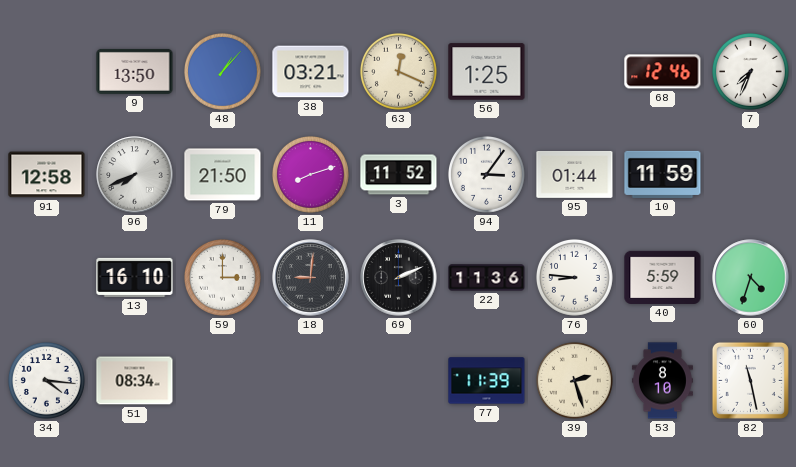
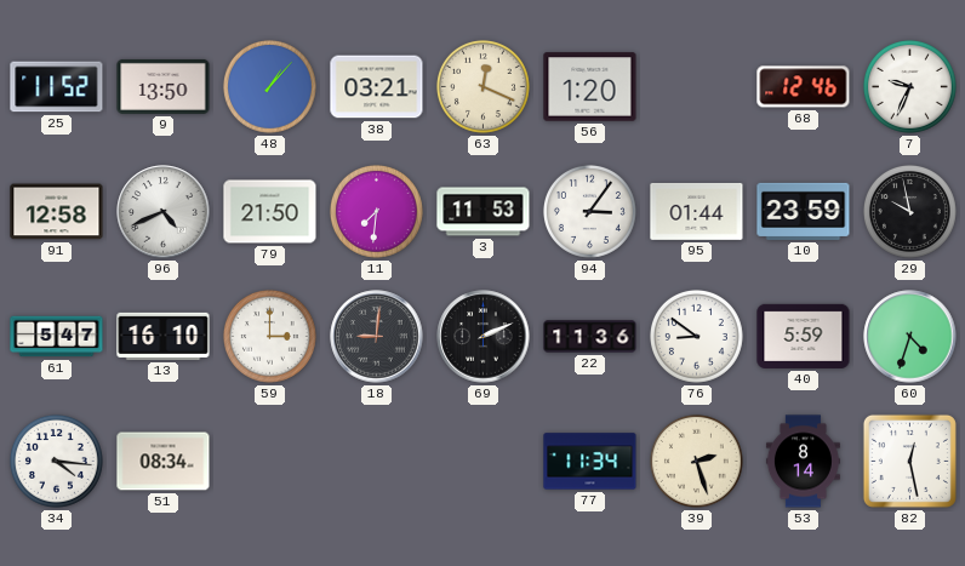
25: none -> 11:52
56: 1:25 -> 1:20
7: 7:34 -> 9:34
96: 7:41 -> 4:41
11: 8:12 -> 7:31
3: 11:52 -> 11:53
10: 11:59 -> 23:59
29: none -> 9:58
61: none -> 5:47
76: 8:46 -> 8:51
77: 11:39 -> 11:34
53: 8:10 -> 8:14
82: 11:28 -> 12:28
